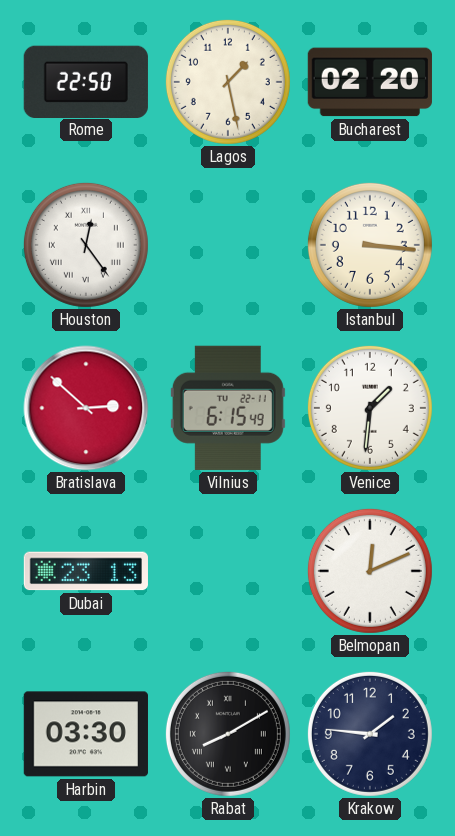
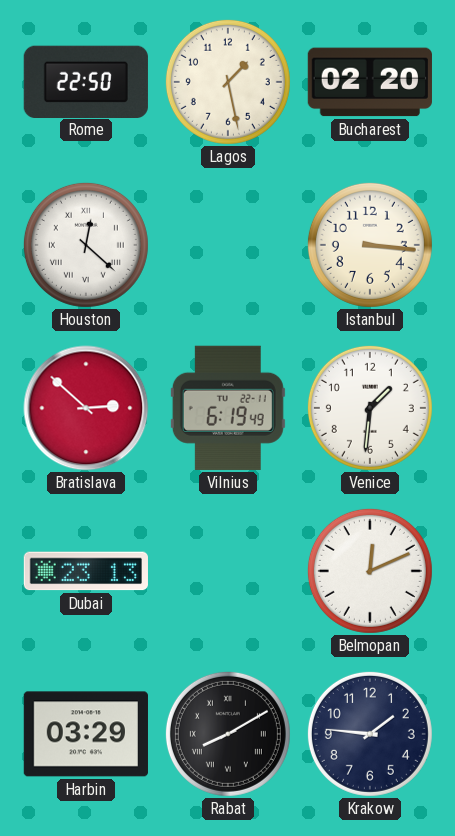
Houston: 12:24 -> 12:22
Vilnius: 6:15 -> 6:19
Harbin: 03:30 -> 03:29
